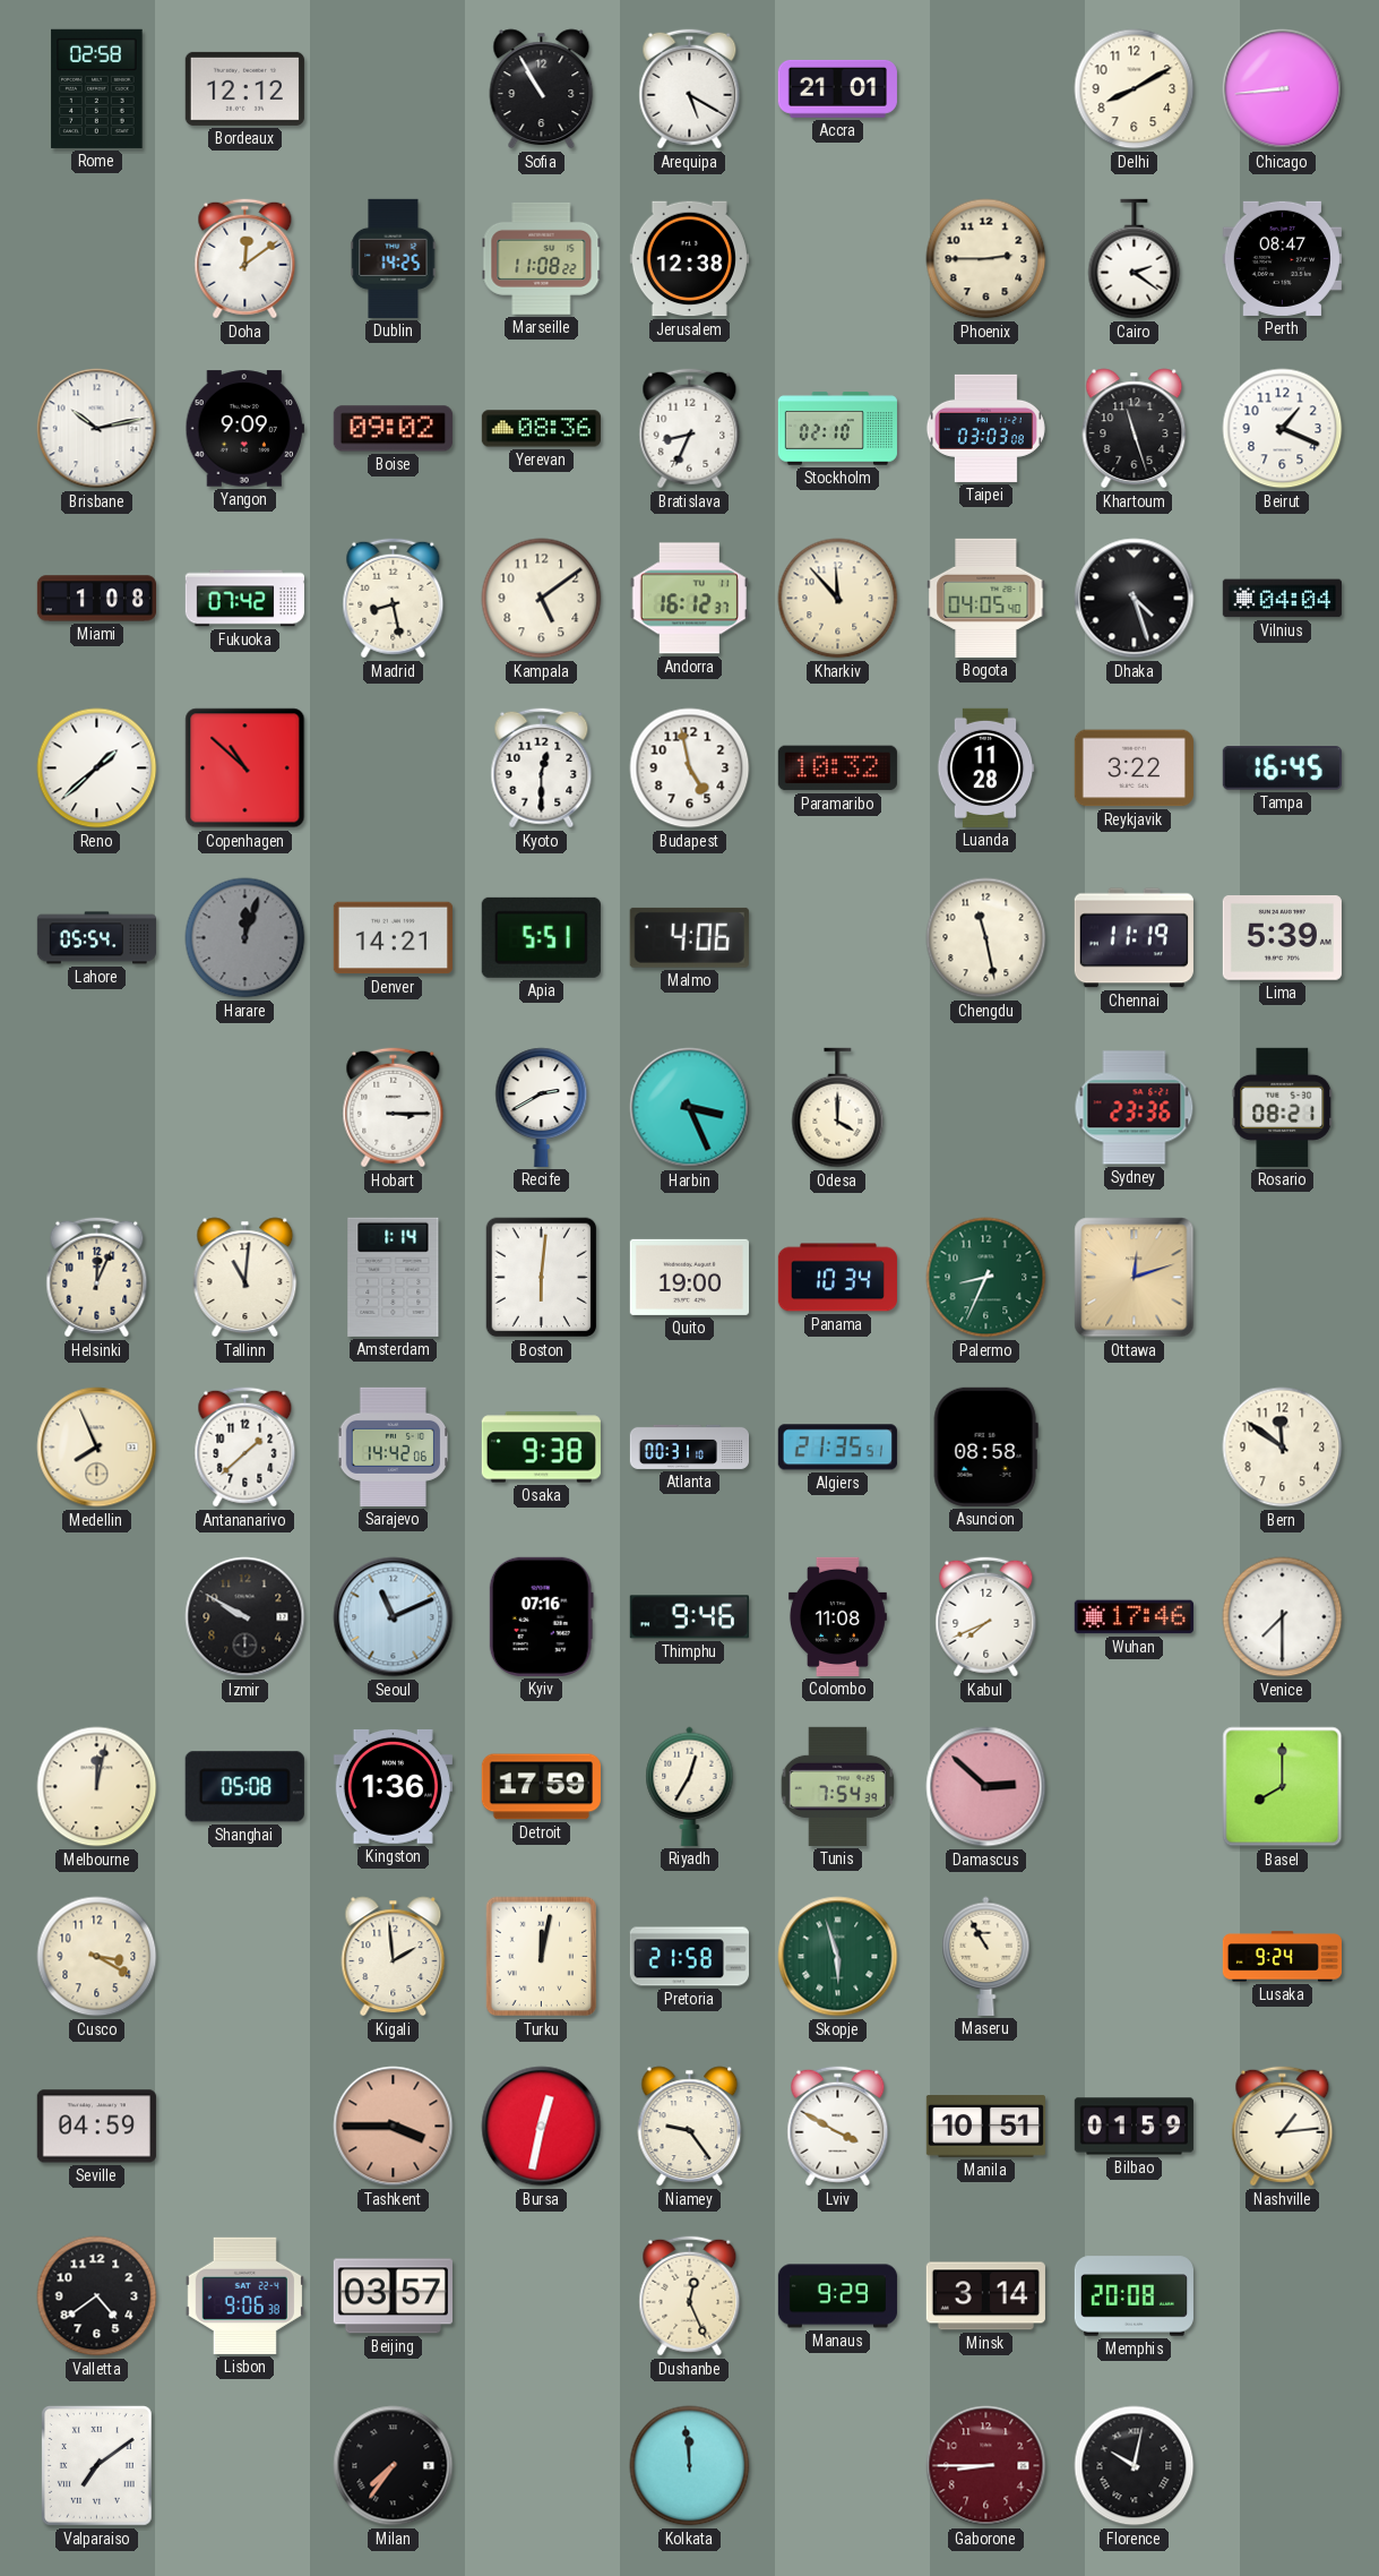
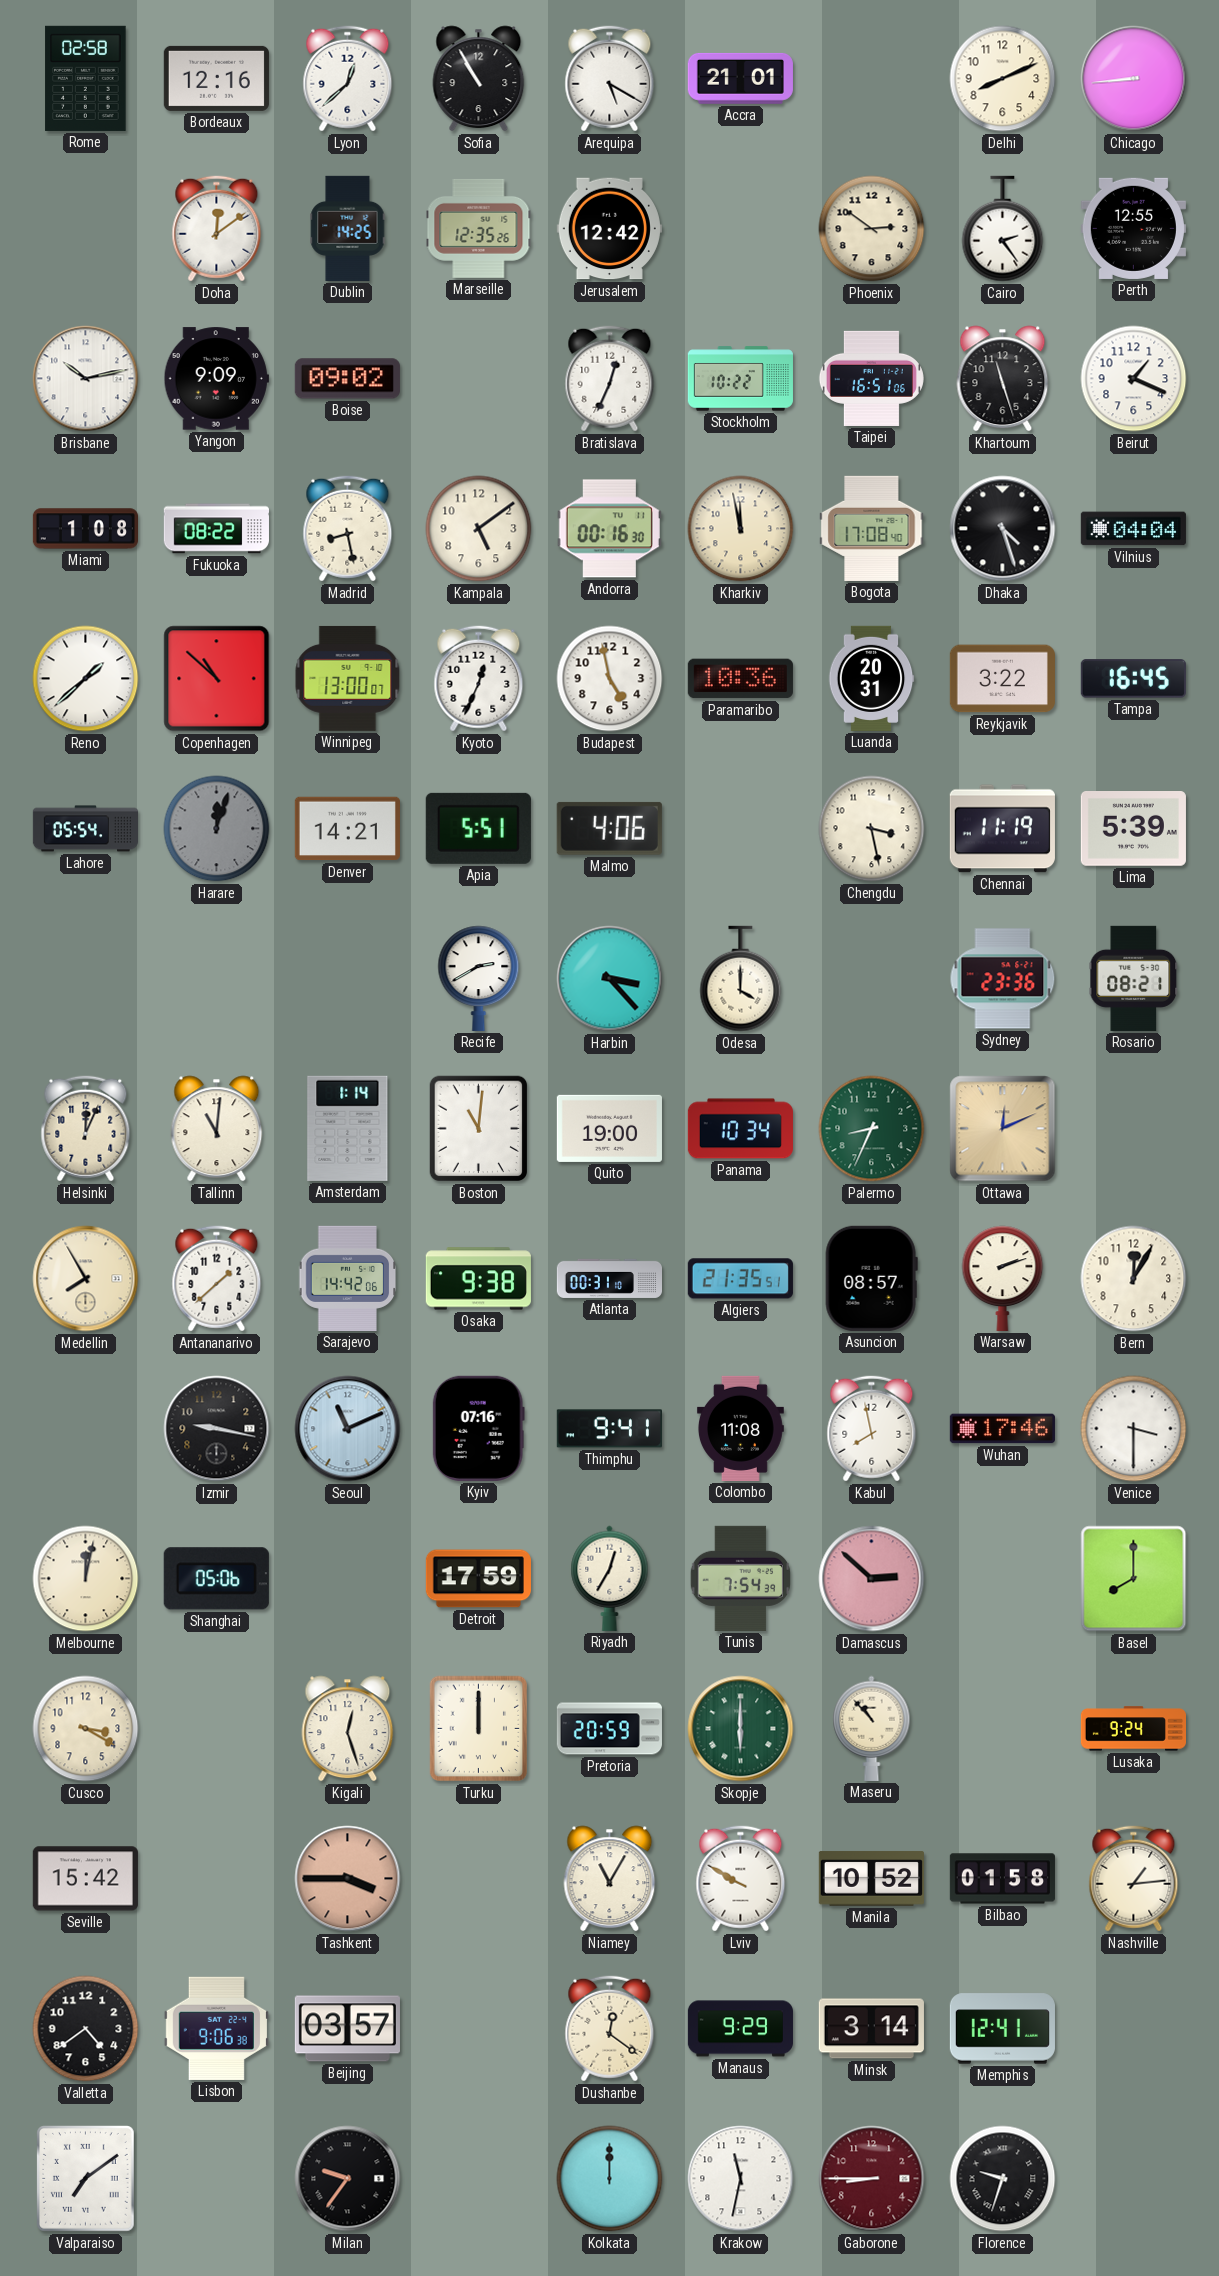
Bordeaux: 12:12 -> 12:16
Lyon: none -> 12:38
Delhi: 8:10 -> 8:11
Marseille: 11:08 -> 12:35
Jerusalem: 12:38 -> 12:42
Phoenix: 2:45 -> 2:51
Cairo: 2:21 -> 2:24
Perth: 08:47 -> 12:55
Yerevan: 08:36 -> none
Bratislava: 8:34 -> 12:34
Stockholm: 02:10 -> 10:22
Taipei: 03:03 -> 16:51
Fukuoka: 07:42 -> 08:22
Andorra: 16:12 -> 00:16
Kharkiv: 11:53 -> 11:58
Bogota: 04:05 -> 17:08
Winnipeg: none -> 13:00
Kyoto: 12:30 -> 12:34
Paramaribo: 10:32 -> 10:36
Luanda: 11:28 -> 20:31
Chengdu: 11:28 -> 3:28
Hobart: 3:15 -> none
Harbin: 3:26 -> 3:23
Boston: 6:01 -> 11:01
Ottawa: 12:12 -> 12:11
Medellin: 7:56 -> 7:55
Asuncion: 08:58 -> 08:57
Warsaw: none -> 2:12
Bern: 11:51 -> 12:05
Izmir: 9:50 -> 9:17
Thimphu: 9:46 -> 9:41
Kabul: 7:41 -> 7:58
Venice: 7:30 -> 3:30
Shanghai: 05:08 -> 05:06
Kingston: 1:36 -> none
Kigali: 1:59 -> 12:27
Turku: 12:02 -> 12:00
Pretoria: 21:58 -> 20:59
Skopje: 5:57 -> 6:00
Maseru: 10:55 -> 10:53
Seville: 04:59 -> 15:42
Bursa: 12:32 -> none
Niamey: 9:24 -> 11:05
Lviv: 3:50 -> 9:50
Manila: 10:51 -> 10:52
Bilbao: 01:59 -> 01:58
Dushanbe: 12:26 -> 12:21
Memphis: 20:08 -> 12:41
Milan: 7:36 -> 9:36
Kolkata: 11:59 -> 12:00
Krakow: none -> 11:32
Florence: 10:02 -> 9:33
